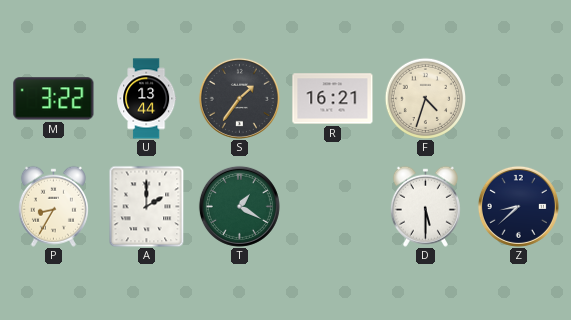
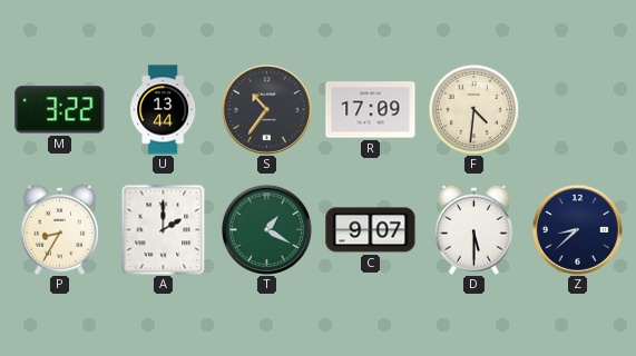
S: 1:36 -> 10:36
R: 16:21 -> 17:09
F: 4:33 -> 4:31
C: none -> 9:07
